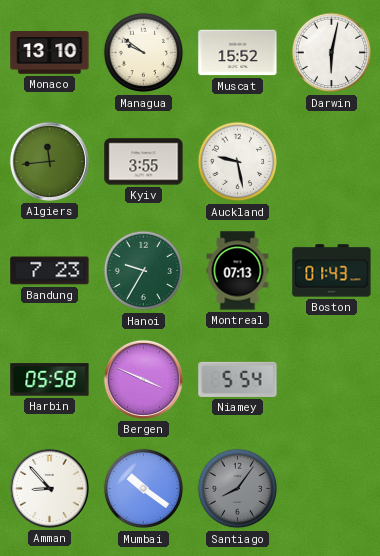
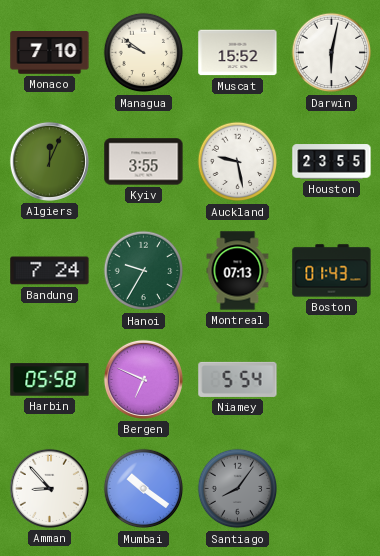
Monaco: 13:10 -> 7:10
Algiers: 11:44 -> 12:04
Houston: none -> 23:55
Bandung: 7:23 -> 7:24
Bergen: 3:49 -> 6:49
